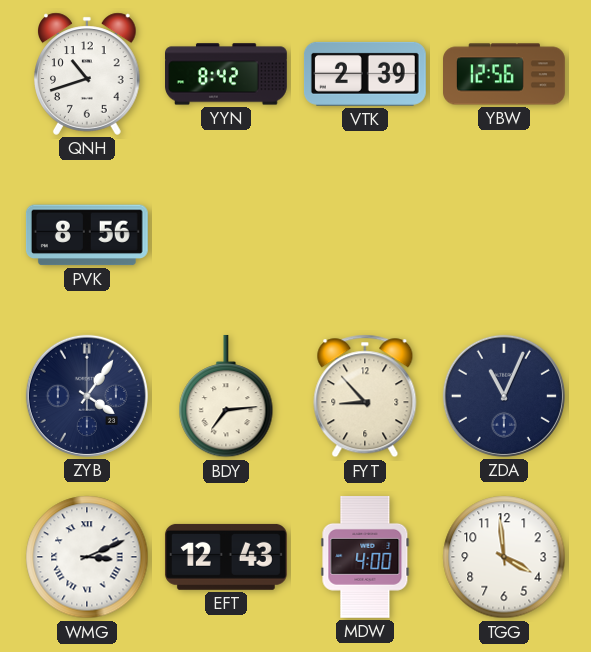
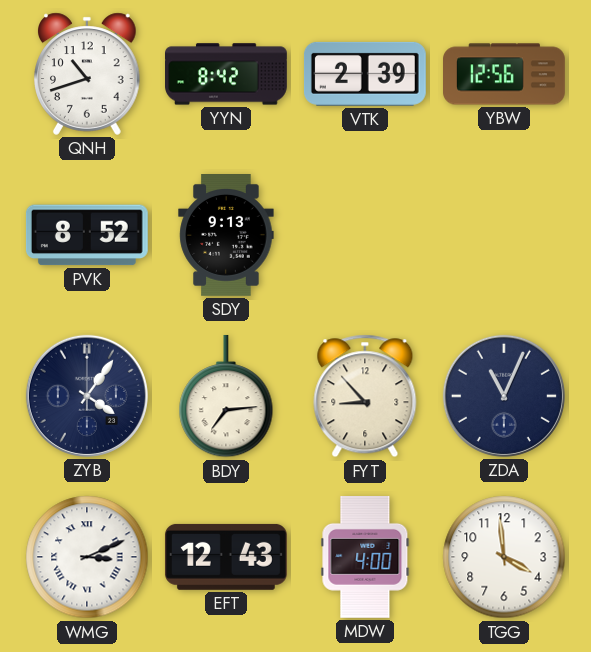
PVK: 8:56 -> 8:52
SDY: none -> 9:13
